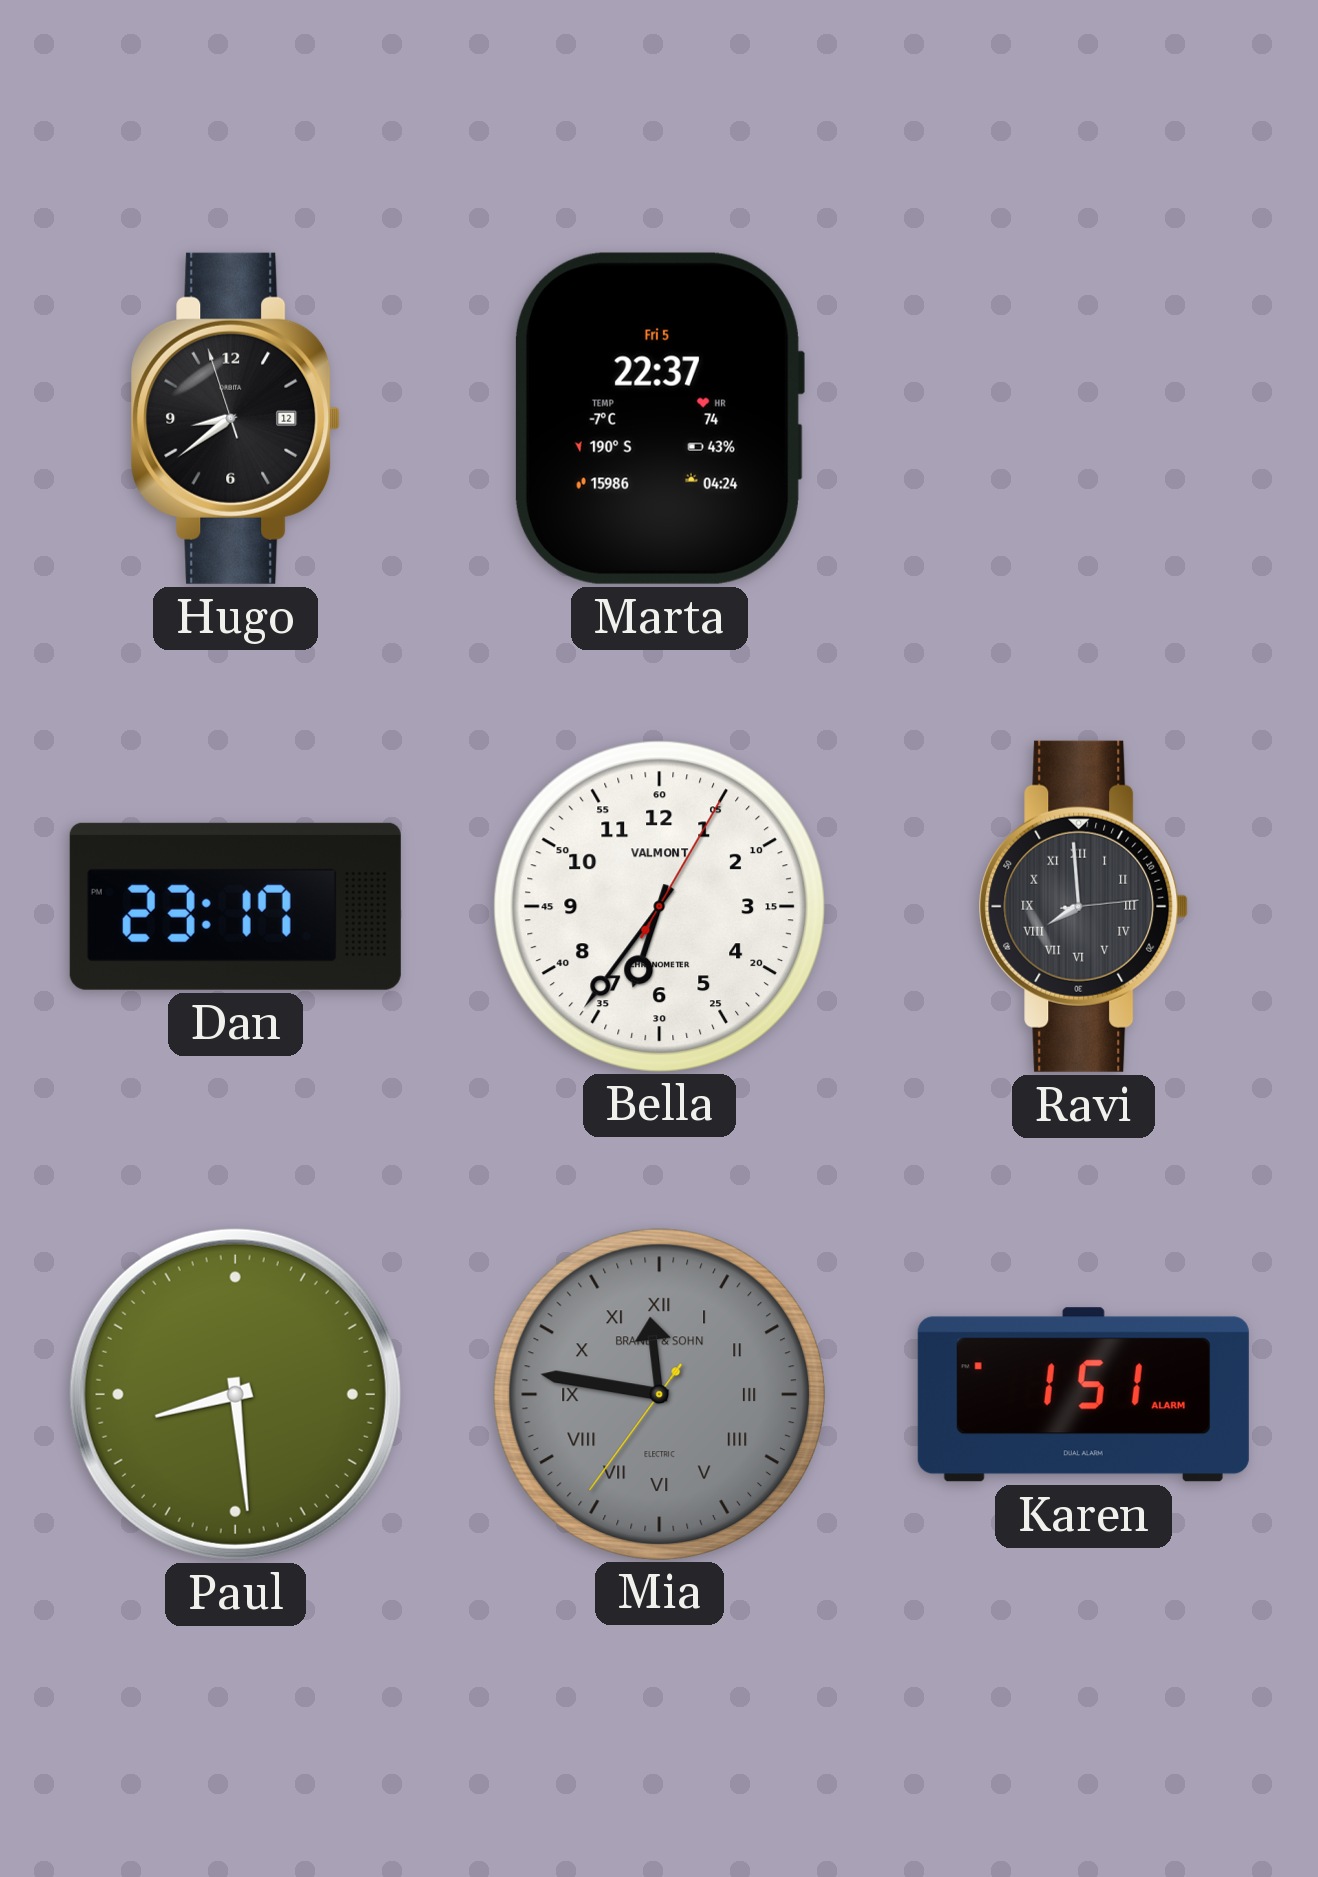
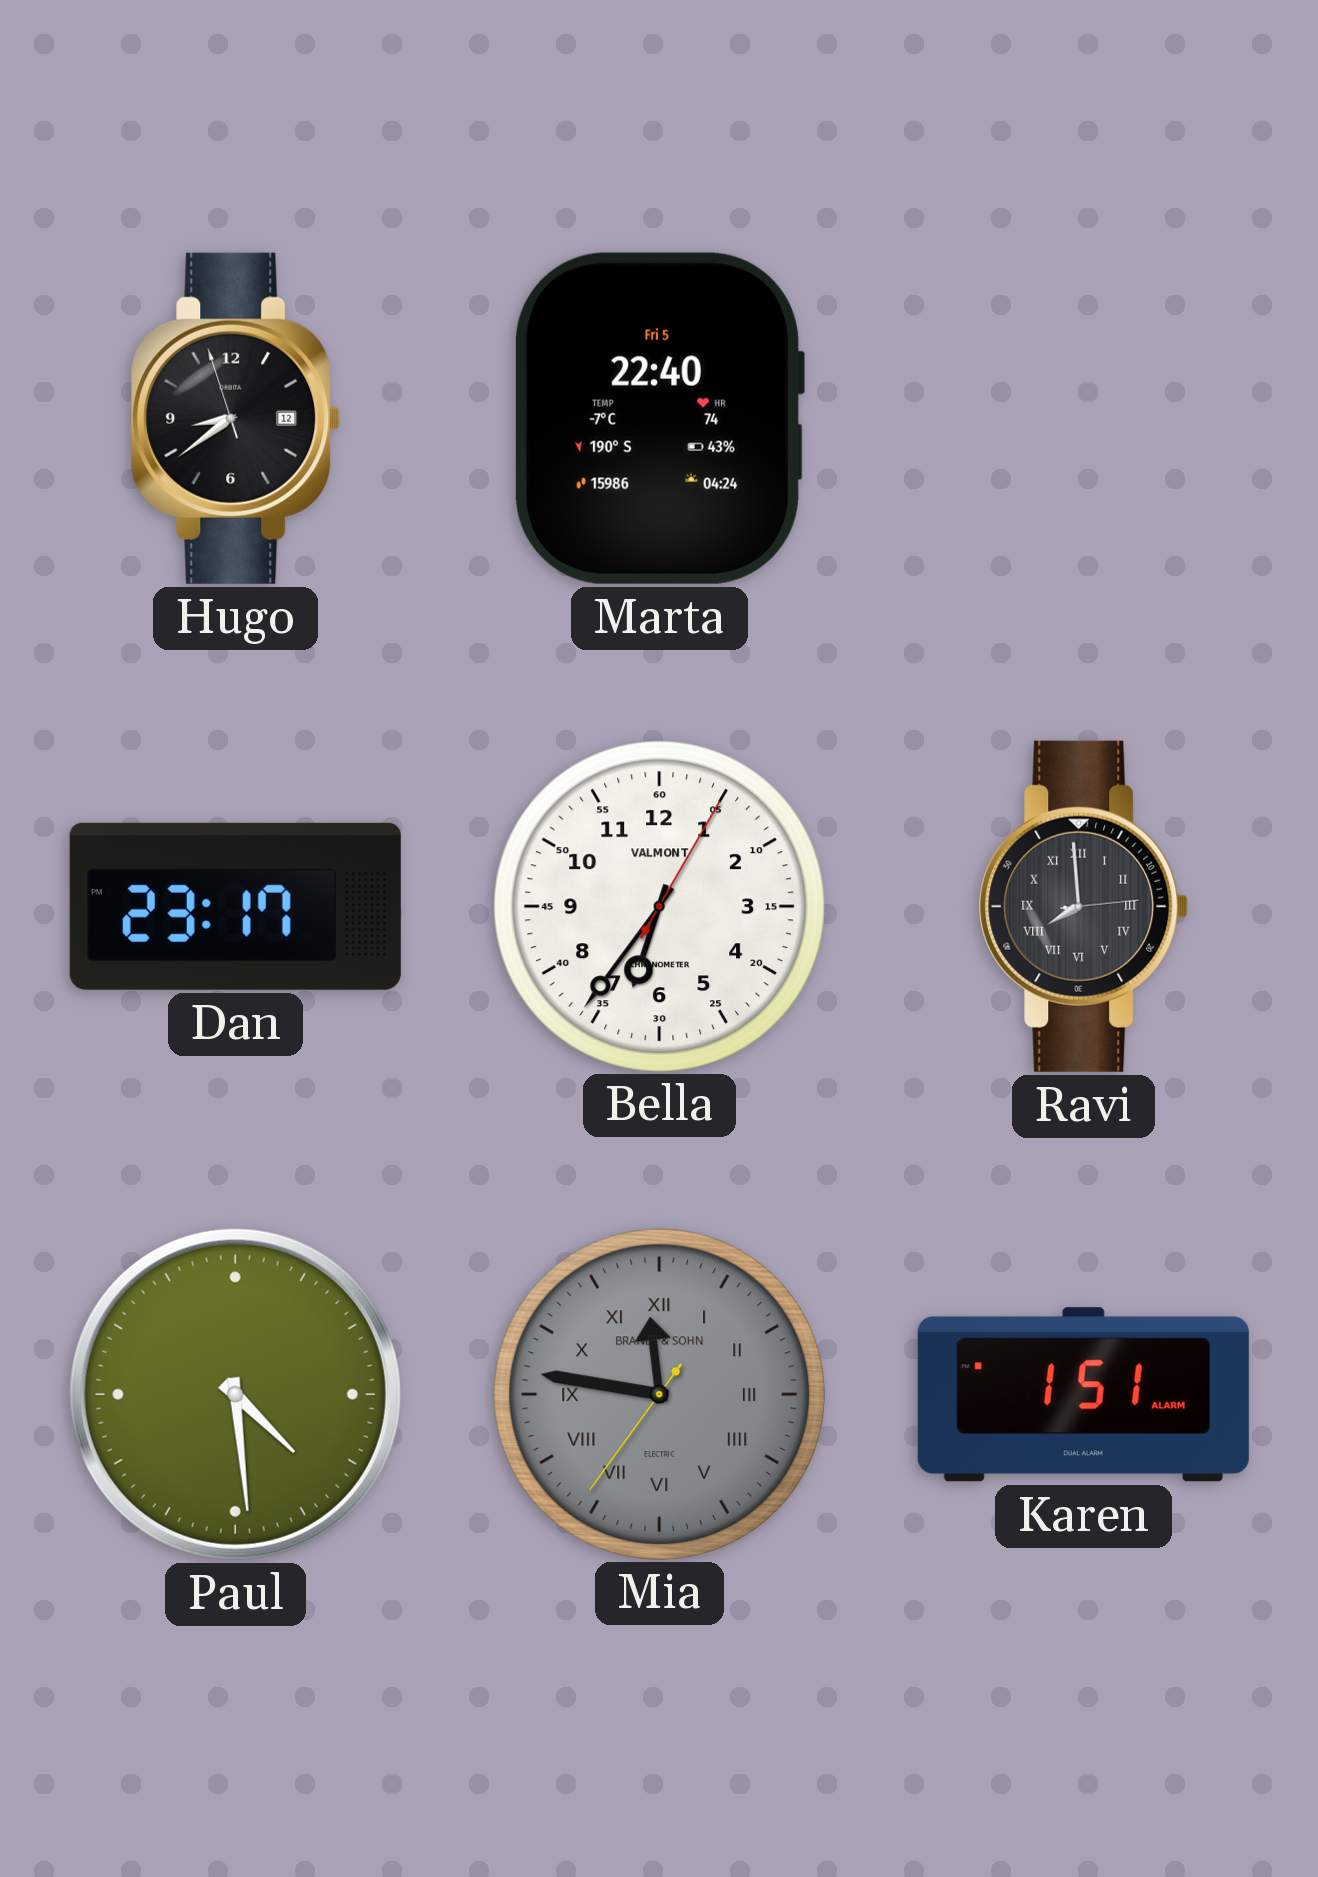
Marta: 22:37 -> 22:40
Paul: 8:29 -> 4:29
